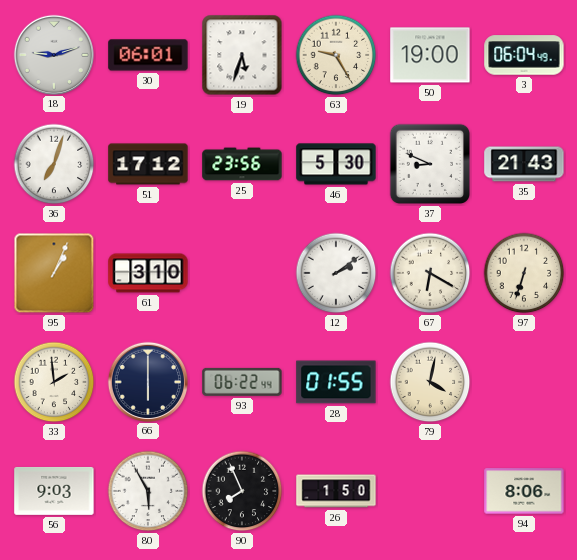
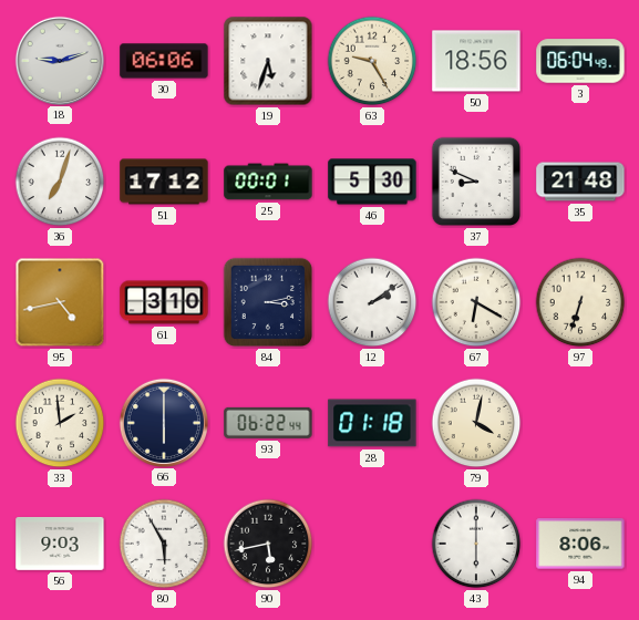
30: 06:01 -> 06:06
50: 19:00 -> 18:56
25: 23:56 -> 00:01
35: 21:43 -> 21:48
95: 1:04 -> 4:43
84: none -> 3:13
28: 01:55 -> 01:18
90: 7:56 -> 5:43
26: 1:50 -> none
43: none -> 6:00
